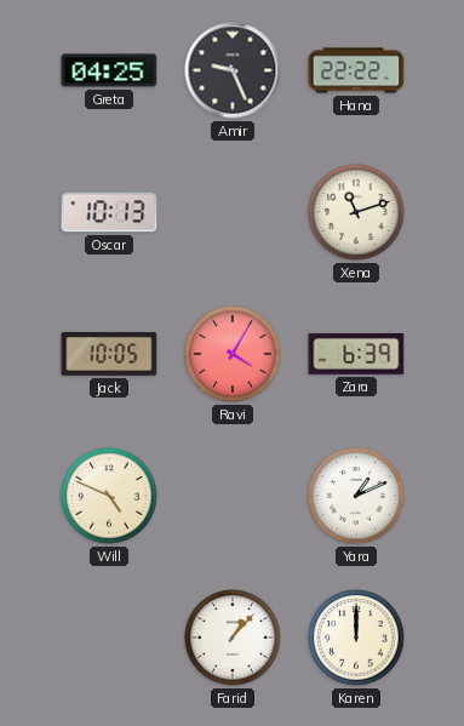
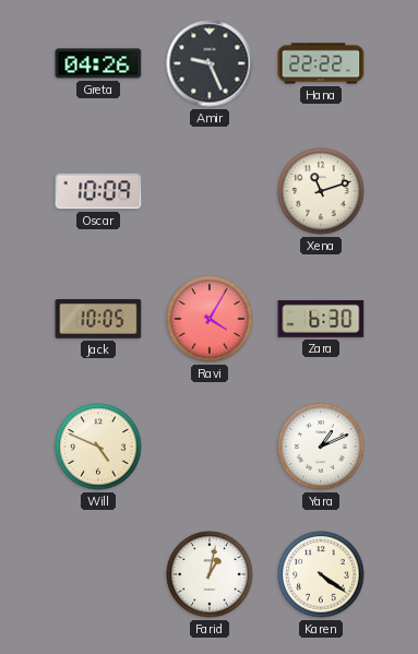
Greta: 04:25 -> 04:26
Oscar: 10:13 -> 10:09
Zara: 6:39 -> 6:30
Farid: 1:07 -> 1:02
Karen: 12:00 -> 4:21
